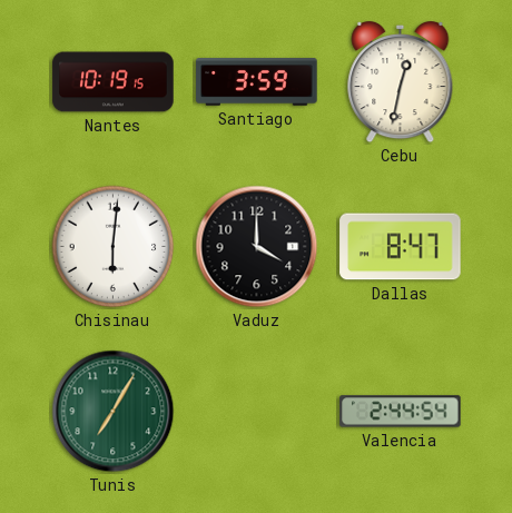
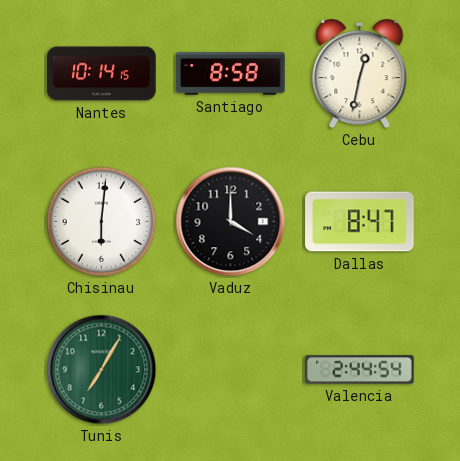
Nantes: 10:19 -> 10:14
Santiago: 3:59 -> 8:58
